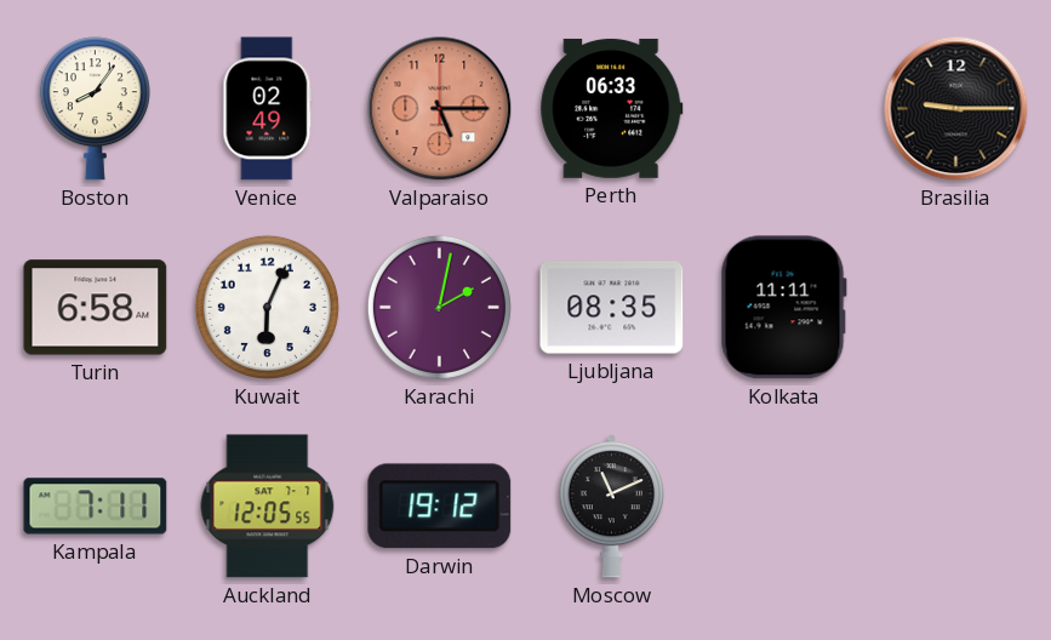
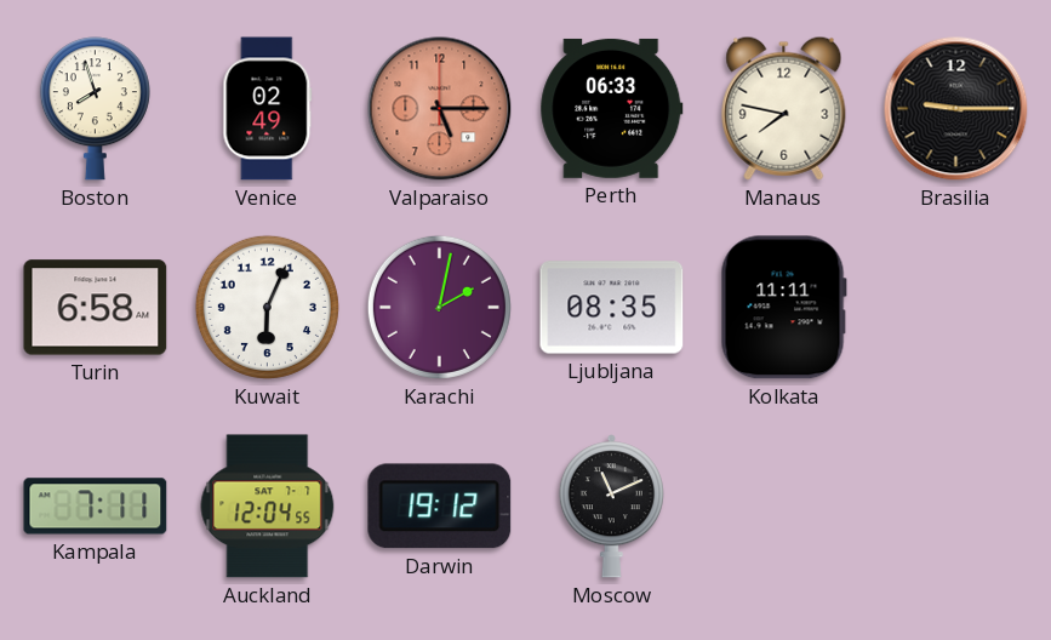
Boston: 8:06 -> 7:57
Manaus: none -> 7:47
Auckland: 12:05 -> 12:04
